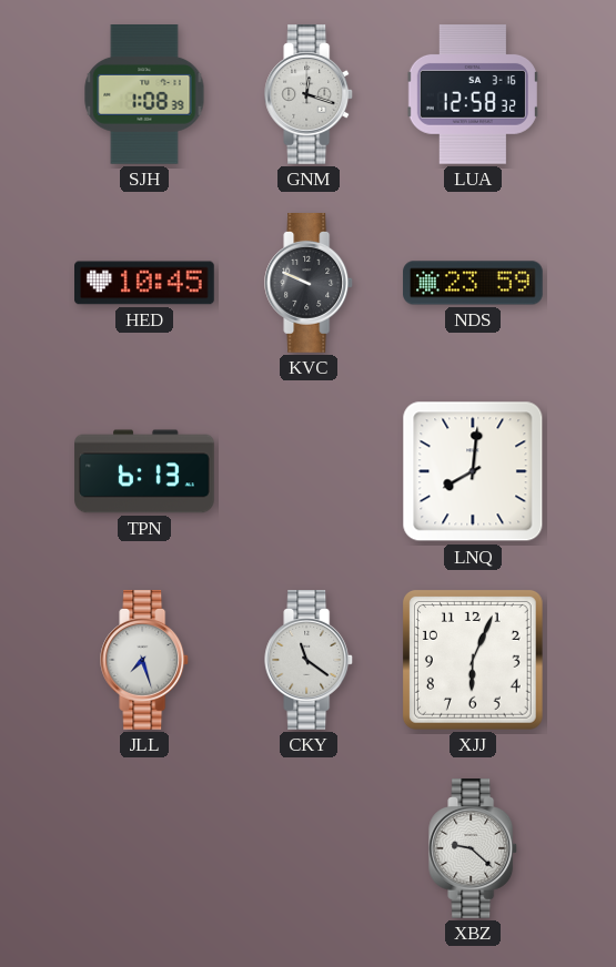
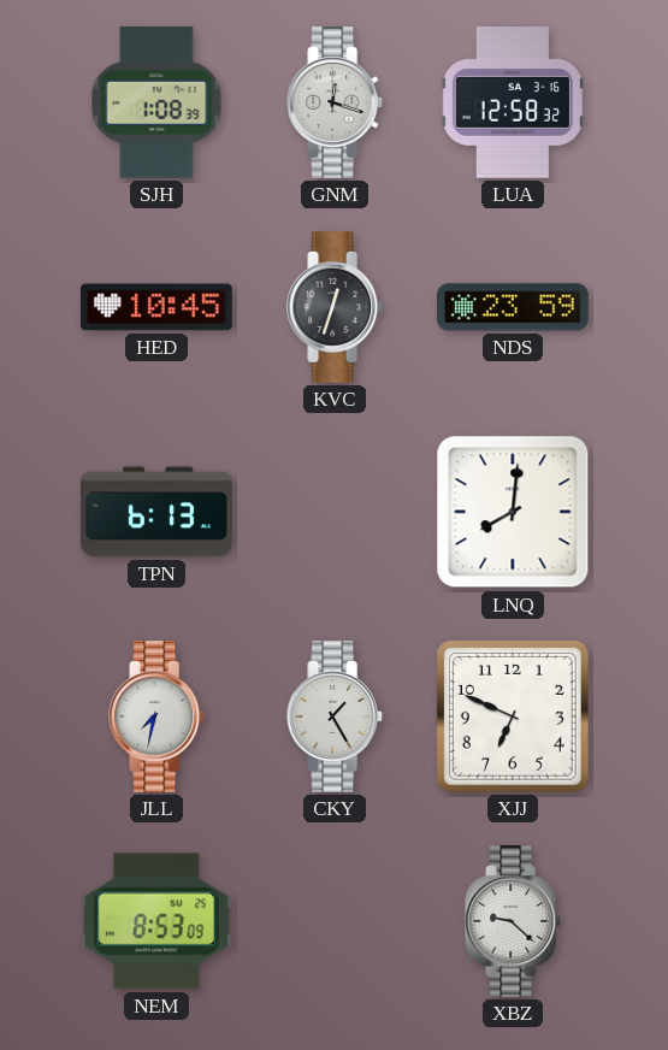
KVC: 9:49 -> 12:33
JLL: 7:27 -> 7:32
CKY: 11:21 -> 1:25
XJJ: 6:04 -> 6:49
NEM: none -> 8:53
